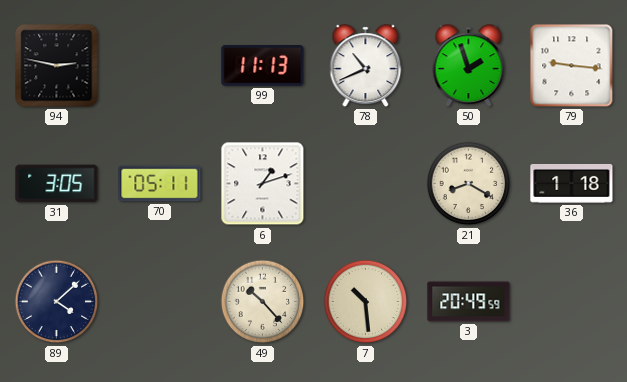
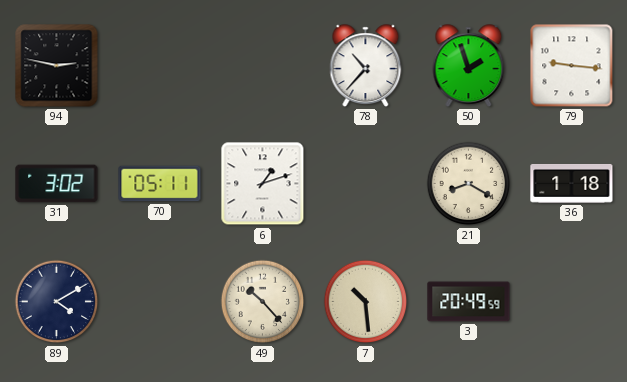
99: 11:13 -> none
78: 10:41 -> 10:37
31: 3:05 -> 3:02
89: 4:08 -> 4:10
